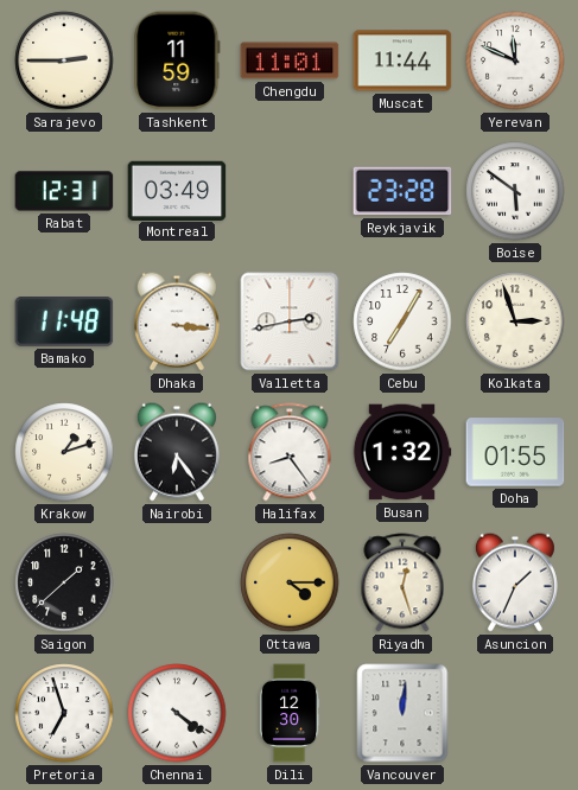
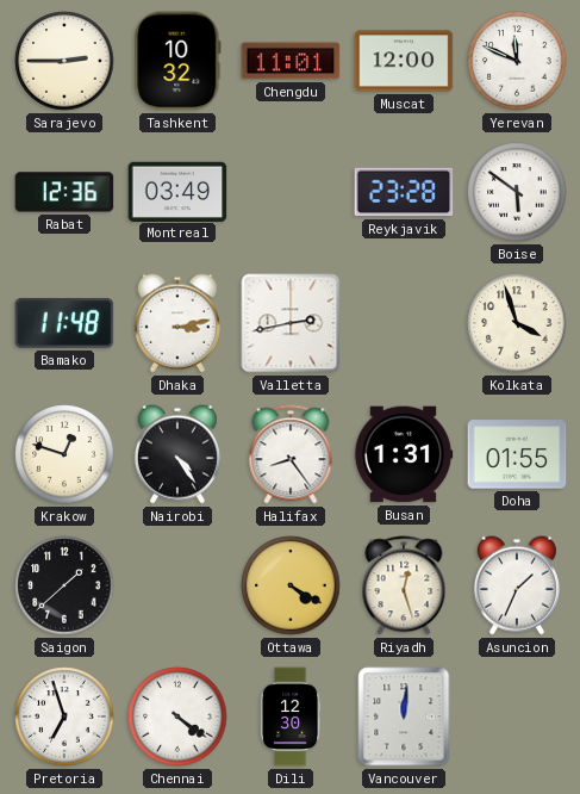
Tashkent: 11:59 -> 10:32
Muscat: 11:44 -> 12:00
Rabat: 12:31 -> 12:36
Dhaka: 3:16 -> 3:13
Cebu: 7:05 -> none
Kolkata: 2:57 -> 3:57
Krakow: 1:12 -> 12:48
Nairobi: 6:24 -> 4:24
Busan: 1:32 -> 1:31
Ottawa: 4:15 -> 4:20
